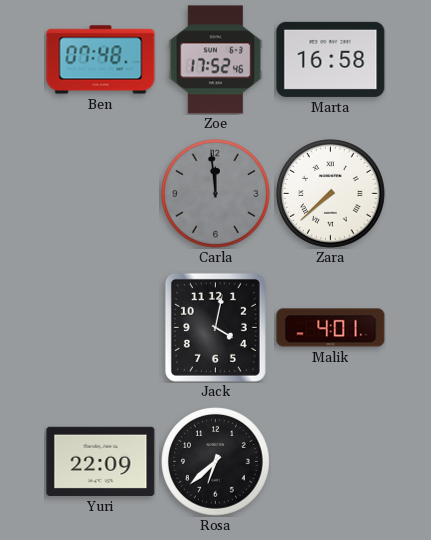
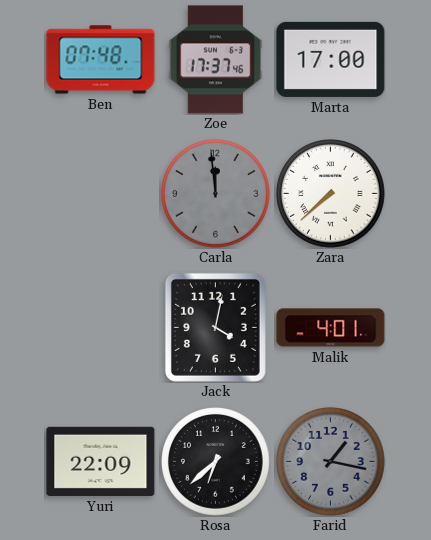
Zoe: 17:52 -> 17:37
Marta: 16:58 -> 17:00
Farid: none -> 1:17
